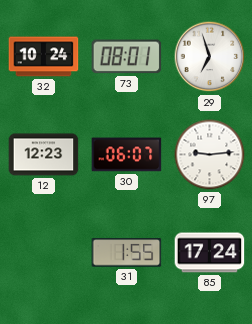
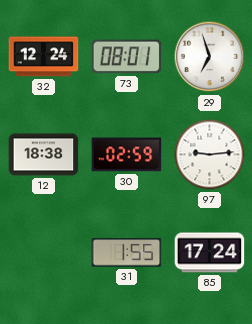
32: 10:24 -> 12:24
12: 12:23 -> 18:38
30: 06:07 -> 02:59
